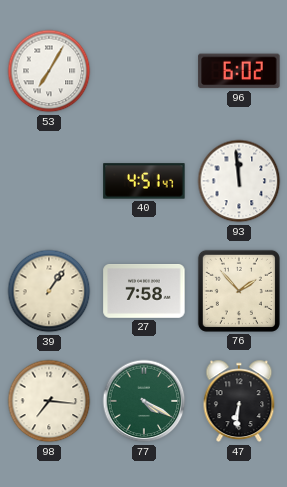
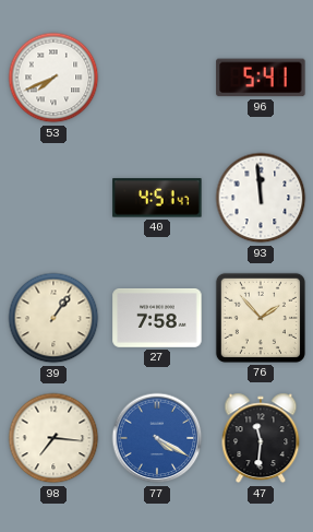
53: 7:05 -> 7:41
96: 6:02 -> 5:41
77 dial: green -> blue
47: 6:31 -> 11:31
